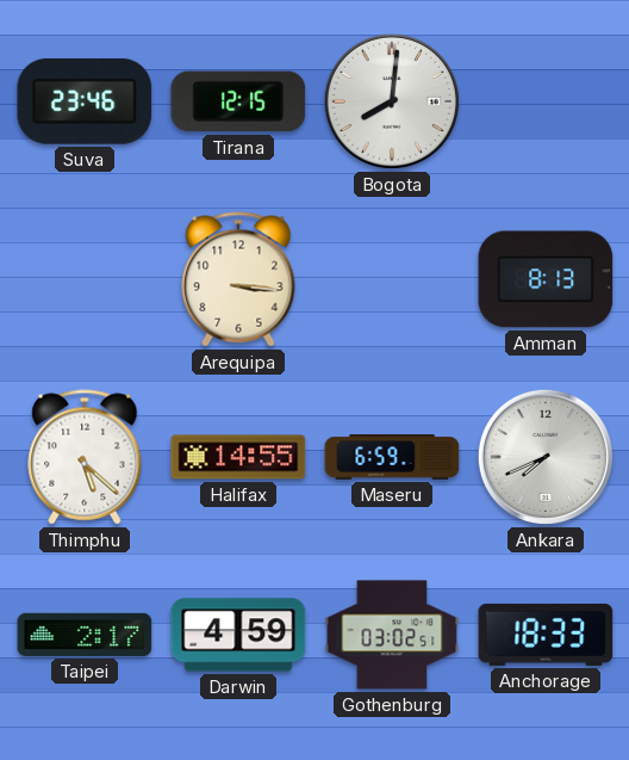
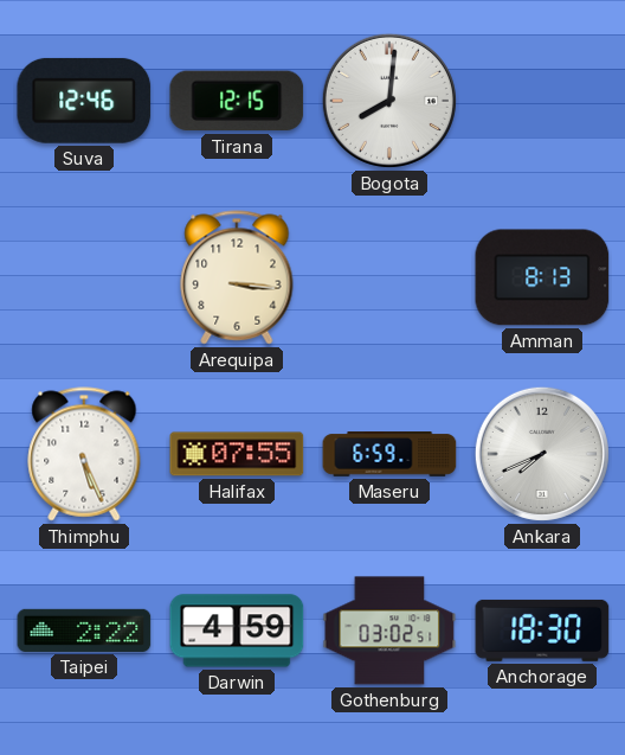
Suva: 23:46 -> 12:46
Thimphu: 5:22 -> 5:26
Halifax: 14:55 -> 07:55
Taipei: 2:17 -> 2:22
Anchorage: 18:33 -> 18:30
